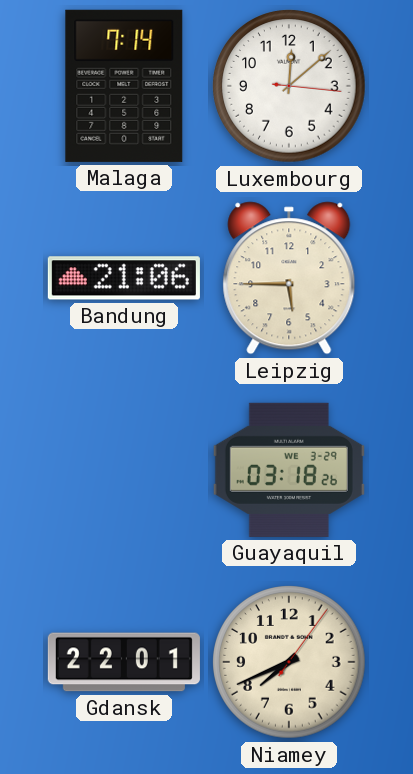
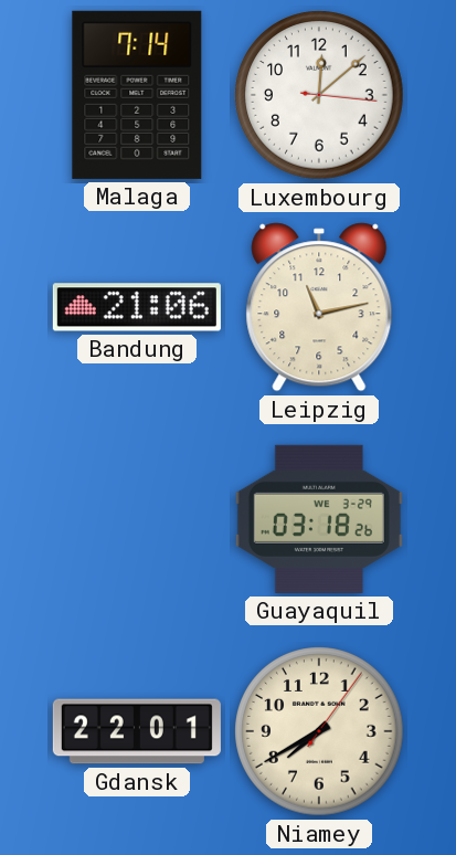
Leipzig: 5:45 -> 11:13
Niamey: 7:41 -> 7:40
